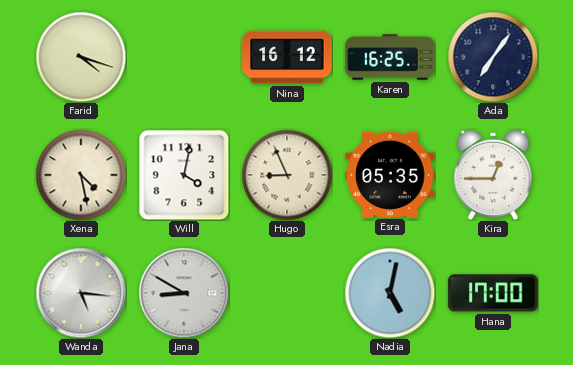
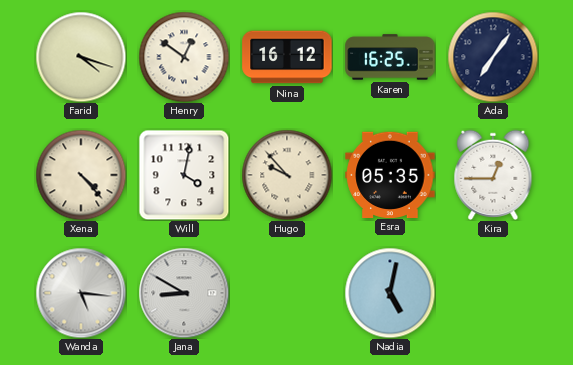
Henry: none -> 12:51
Xena: 4:28 -> 4:23
Hugo: 8:56 -> 9:53
Hana: 17:00 -> none
